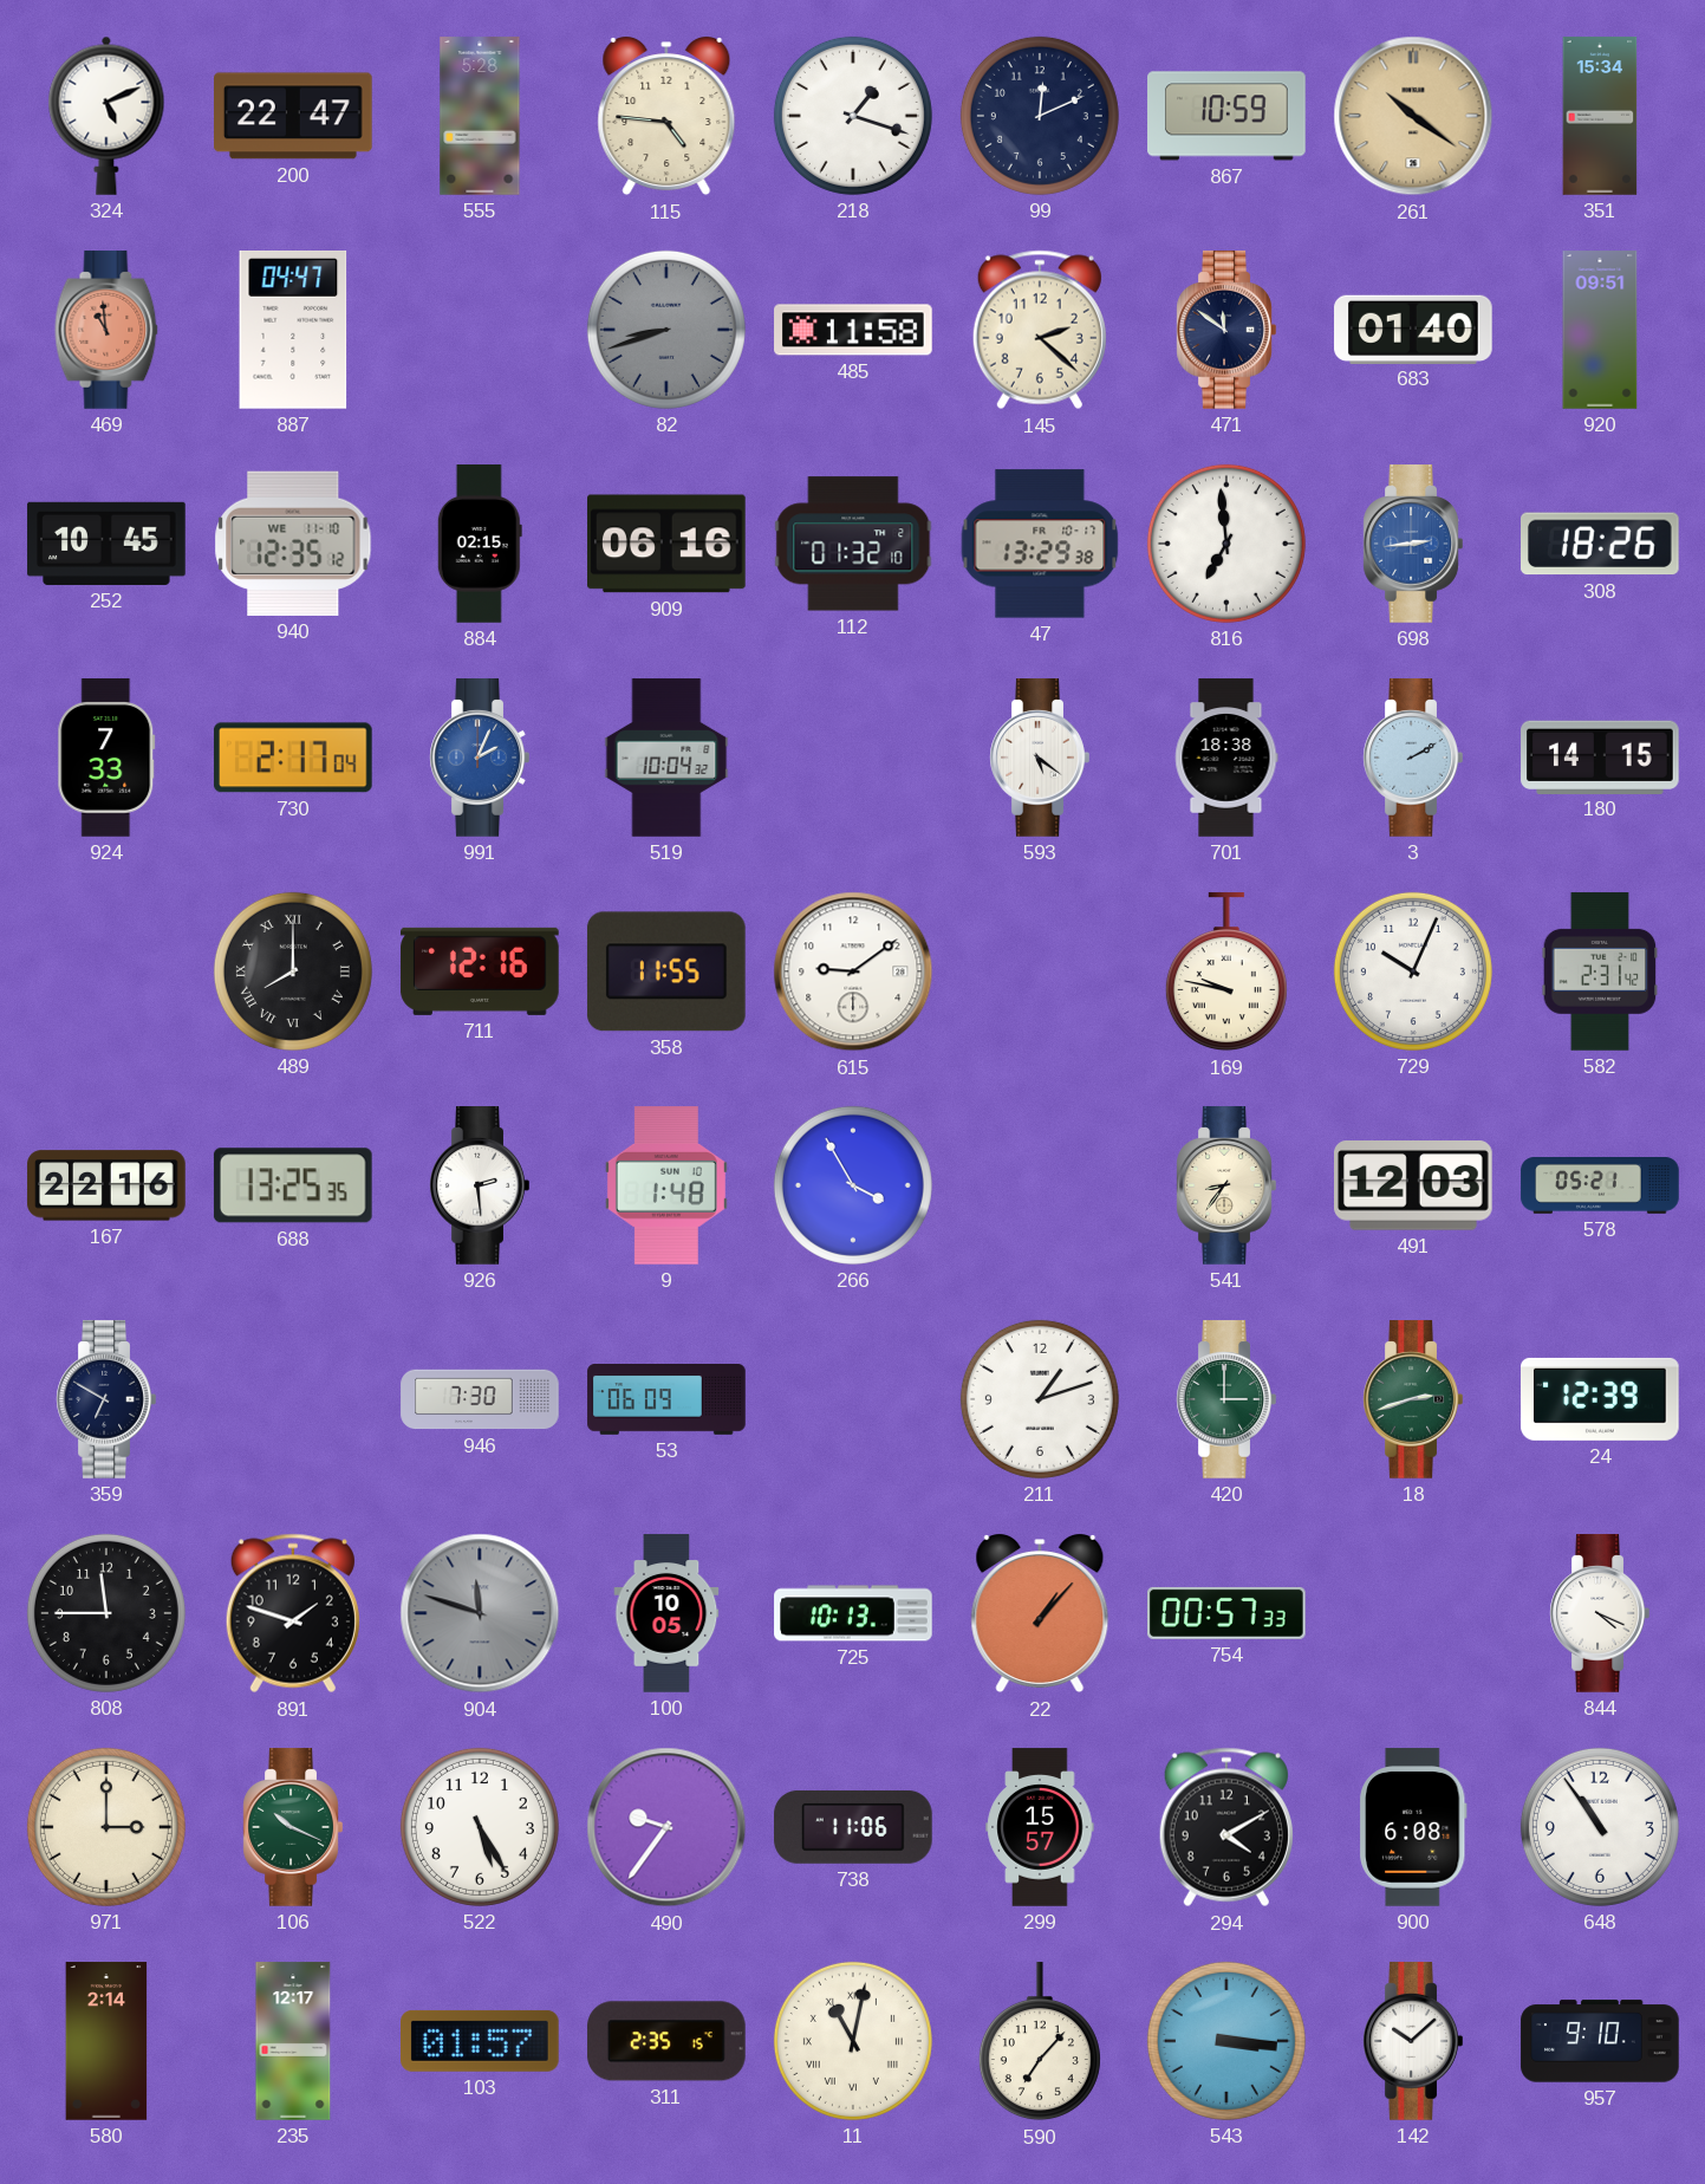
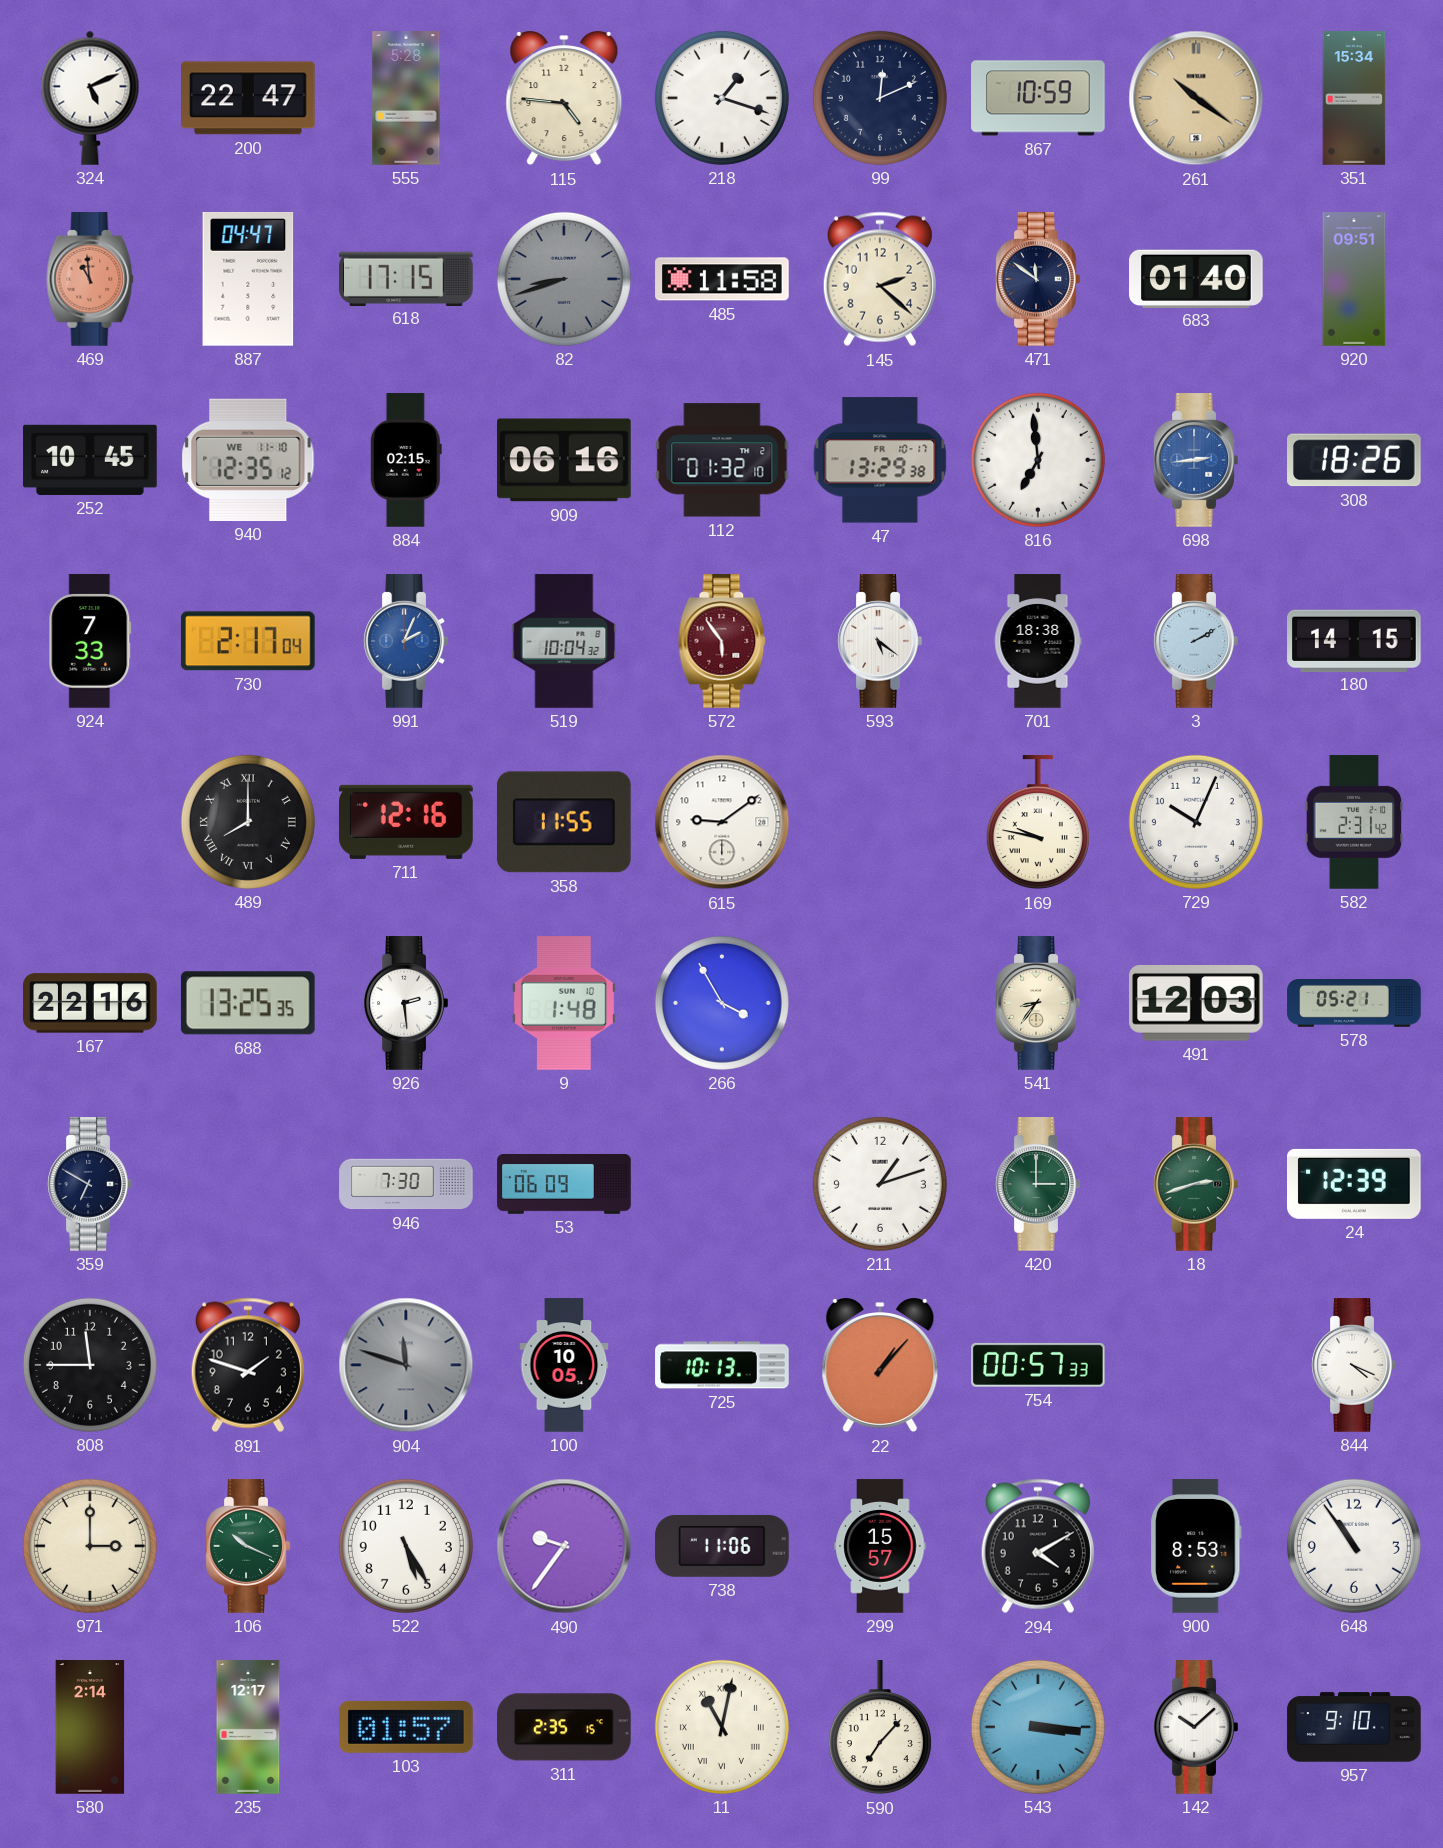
618: none -> 17:15
572: none -> 5:54
900: 6:08 -> 8:53
